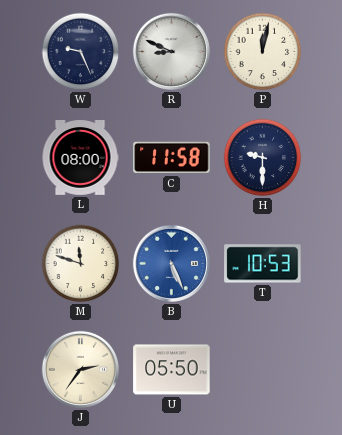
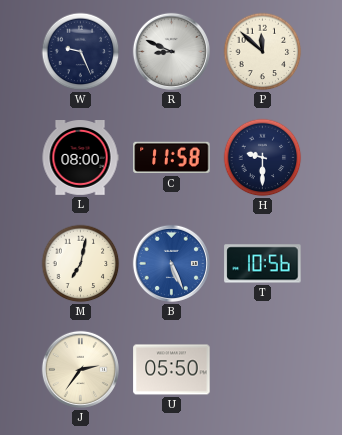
P: 12:02 -> 11:52
M: 11:48 -> 7:02
T: 10:53 -> 10:56
